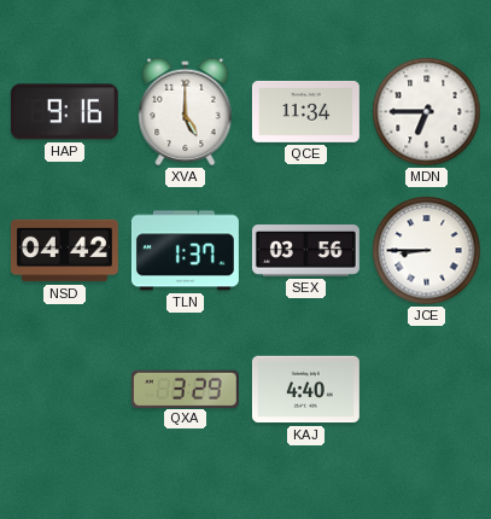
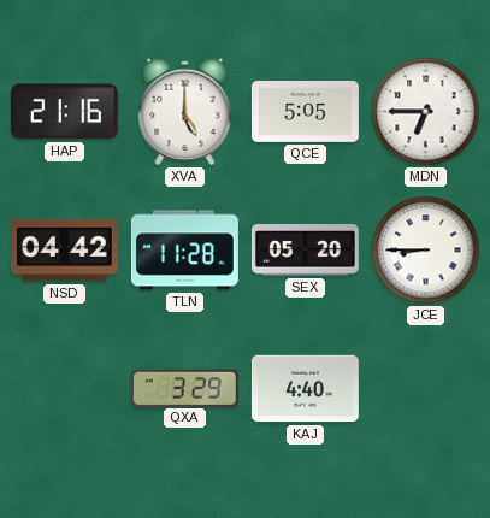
HAP: 9:16 -> 21:16
QCE: 11:34 -> 5:05
TLN: 1:37 -> 11:28
SEX: 03:56 -> 05:20
